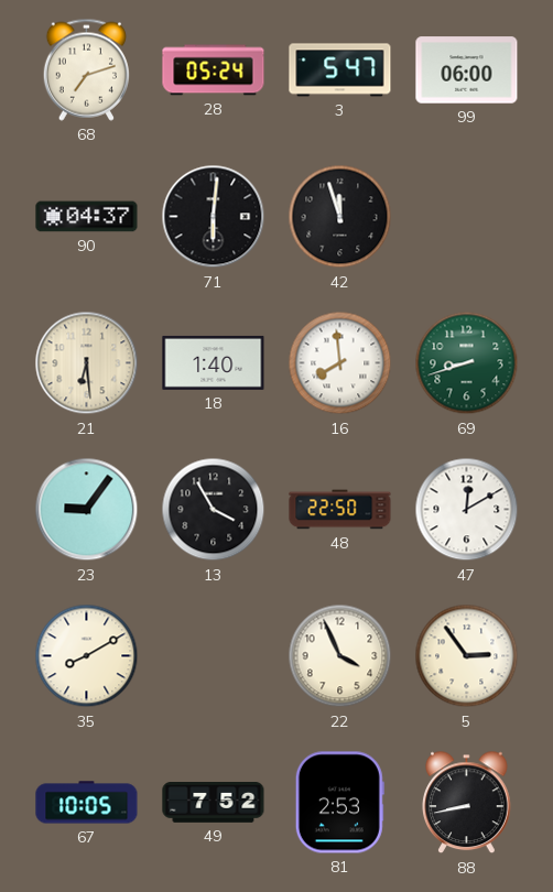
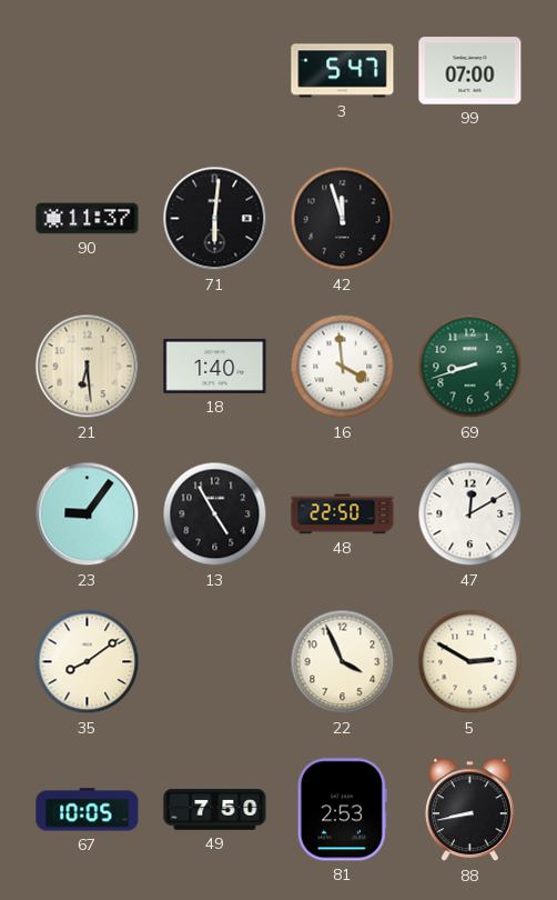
68: 7:12 -> none
28: 05:24 -> none
99: 06:00 -> 07:00
90: 04:37 -> 11:37
16: 7:59 -> 3:59
13: 3:55 -> 4:55
35: 8:10 -> 8:09
5: 2:54 -> 2:50
49: 7:52 -> 7:50
